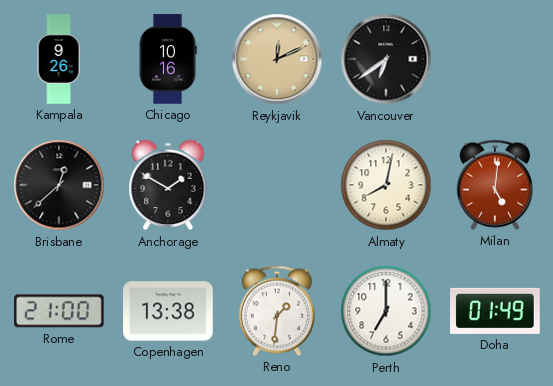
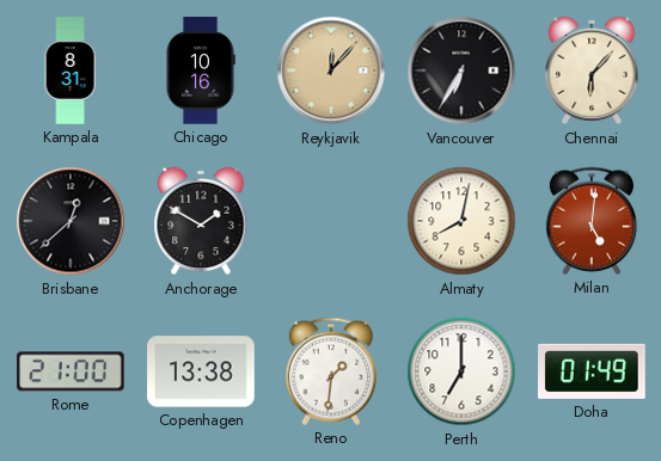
Kampala: 9:26 -> 8:31
Reykjavik: 12:11 -> 12:07
Vancouver: 6:39 -> 6:35
Chennai: none -> 6:07
